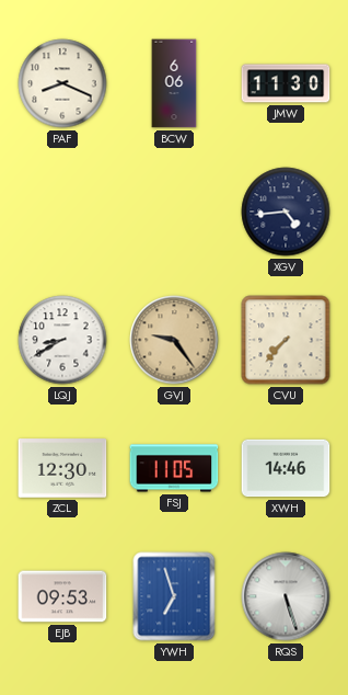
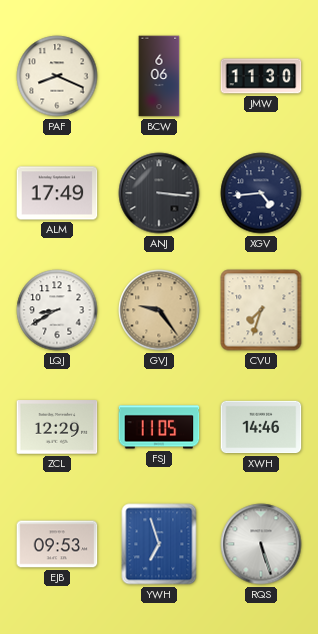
ALM: none -> 17:49
ANJ: none -> 3:16
CVU: 7:37 -> 7:33
ZCL: 12:30 -> 12:29
